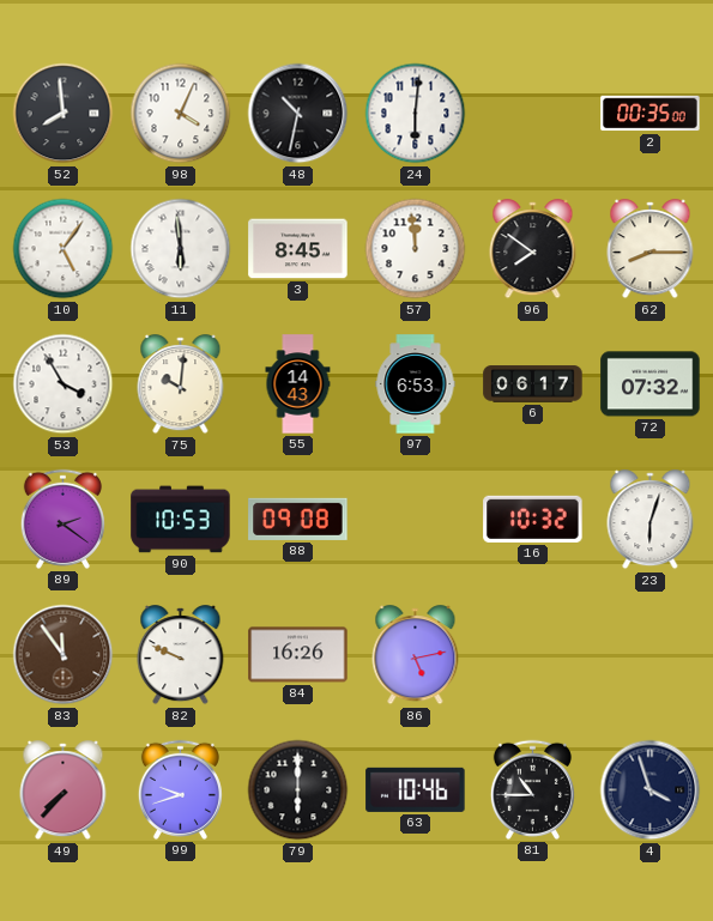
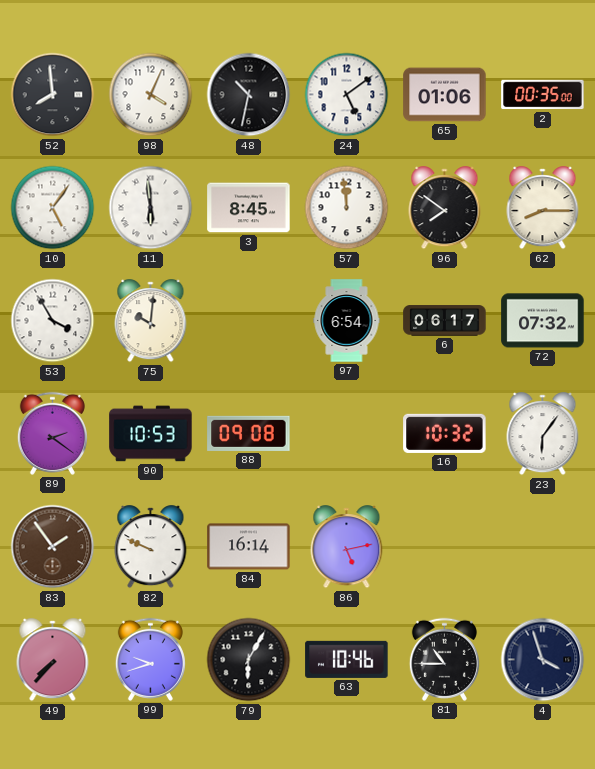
24: 6:01 -> 5:09
65: none -> 01:06
55: 14:43 -> none
97: 6:53 -> 6:54
23: 6:03 -> 6:06
83: 11:54 -> 1:54
84: 16:26 -> 16:14
79: 6:00 -> 6:05
